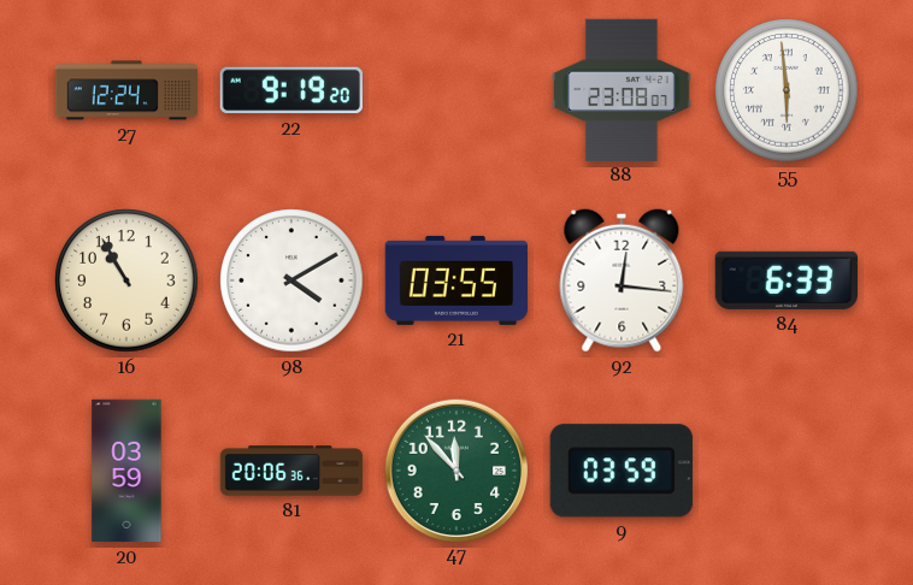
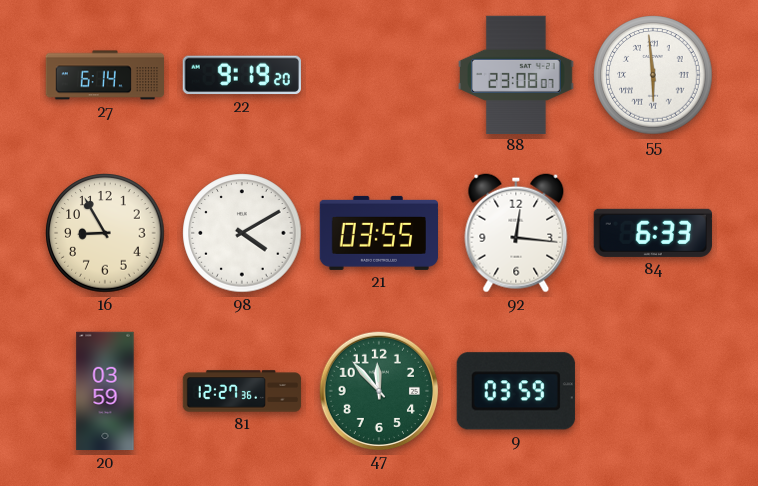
27: 12:24 -> 6:14
16: 10:55 -> 8:55
81: 20:06 -> 12:27
